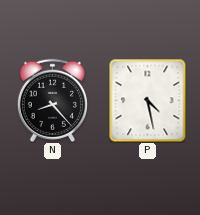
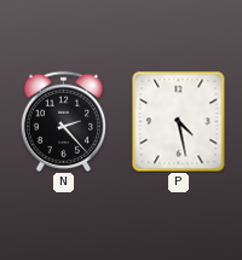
N: 8:23 -> 2:23
